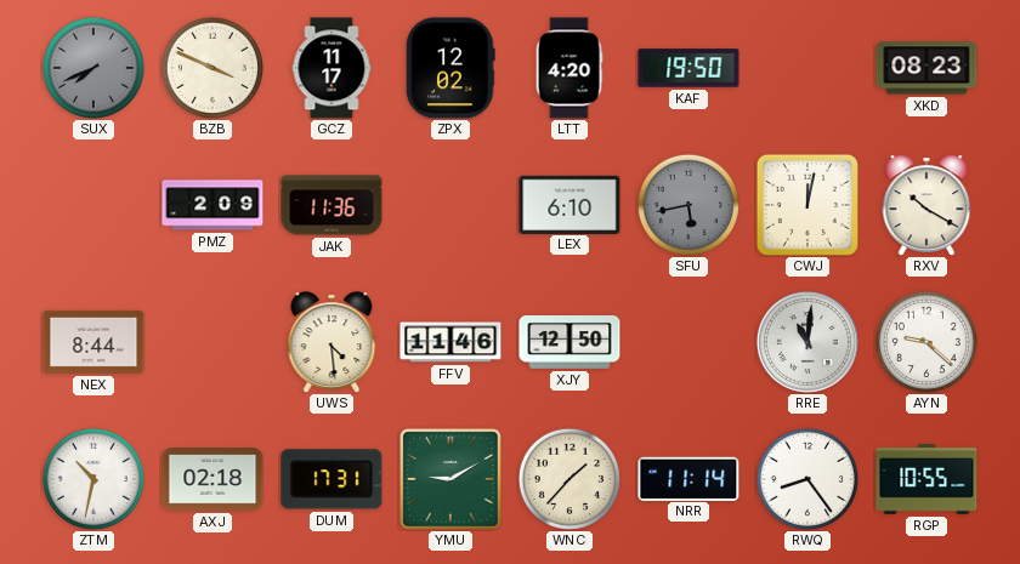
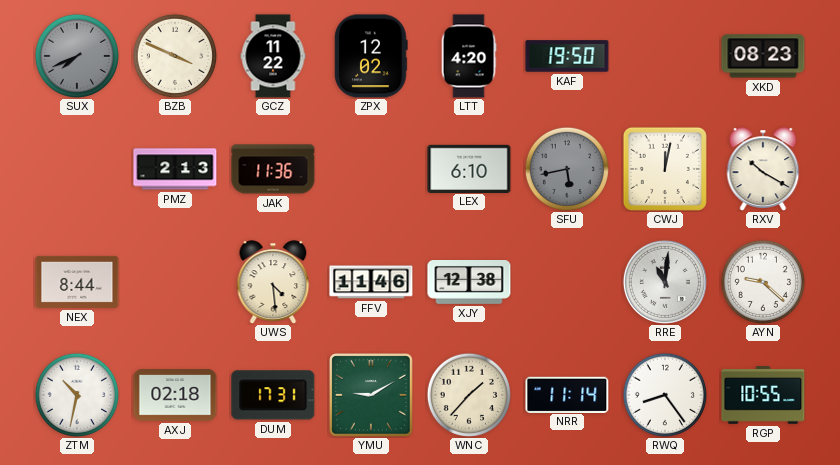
GCZ: 11:17 -> 11:22
PMZ: 2:09 -> 2:13
XJY: 12:50 -> 12:38
